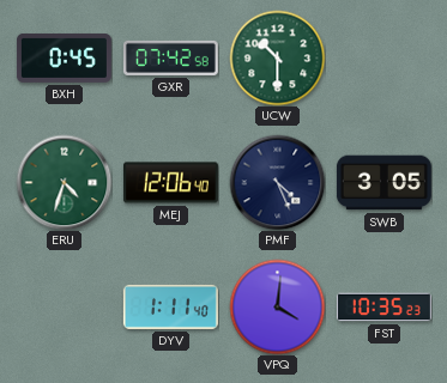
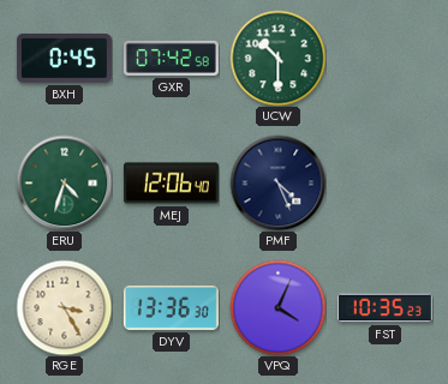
SWB: 3:05 -> none
RGE: none -> 3:25
DYV: 1:11 -> 13:36
VPQ: 4:01 -> 4:04
